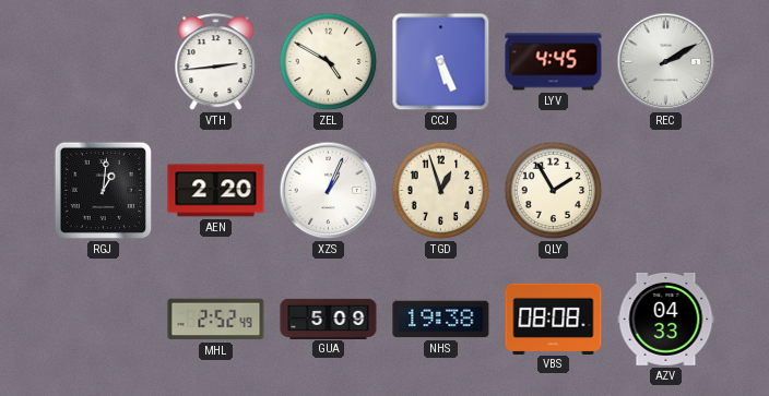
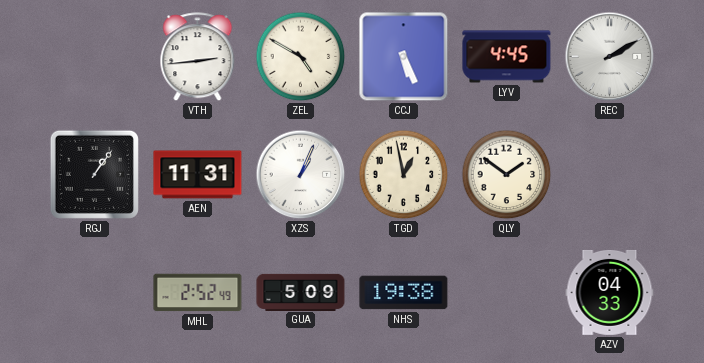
RGJ: 1:01 -> 1:06
AEN: 2:20 -> 11:31
TGD: 12:57 -> 12:58
QLY: 1:55 -> 1:51
VBS: 08:08 -> none
